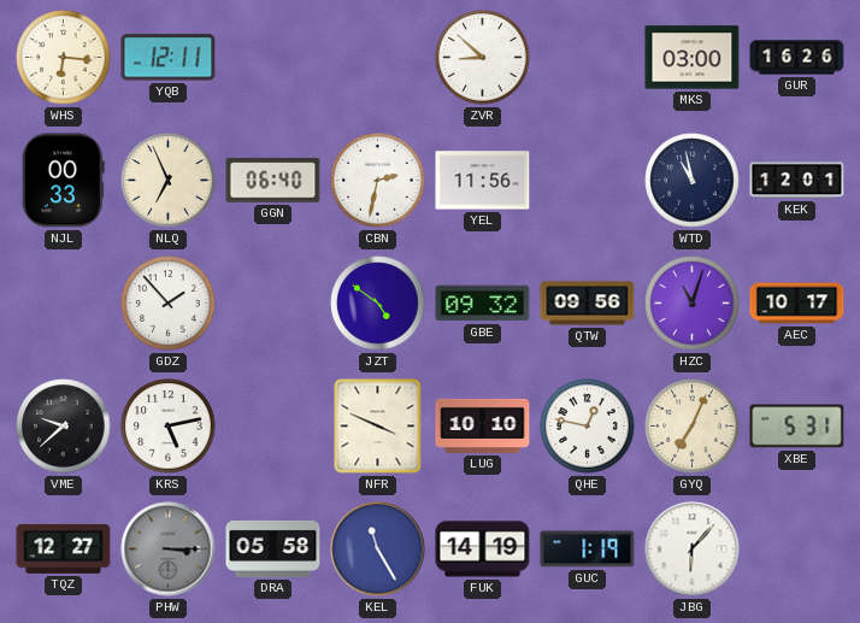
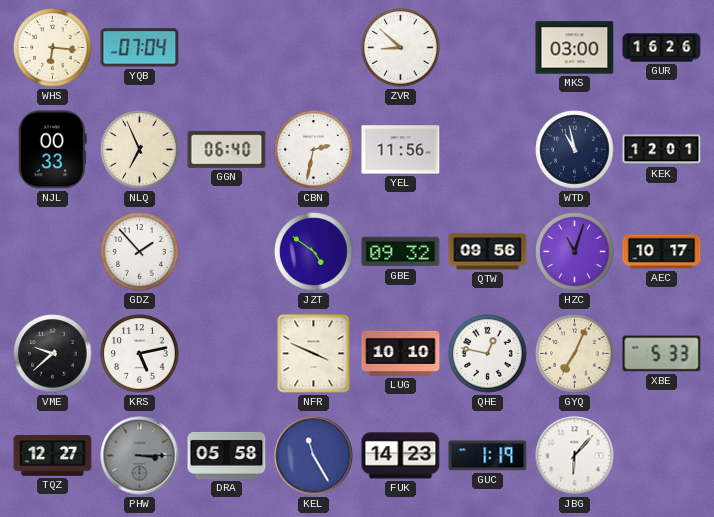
YQB: 12:11 -> 07:04
XBE: 5:31 -> 5:33
FUK: 14:19 -> 14:23
